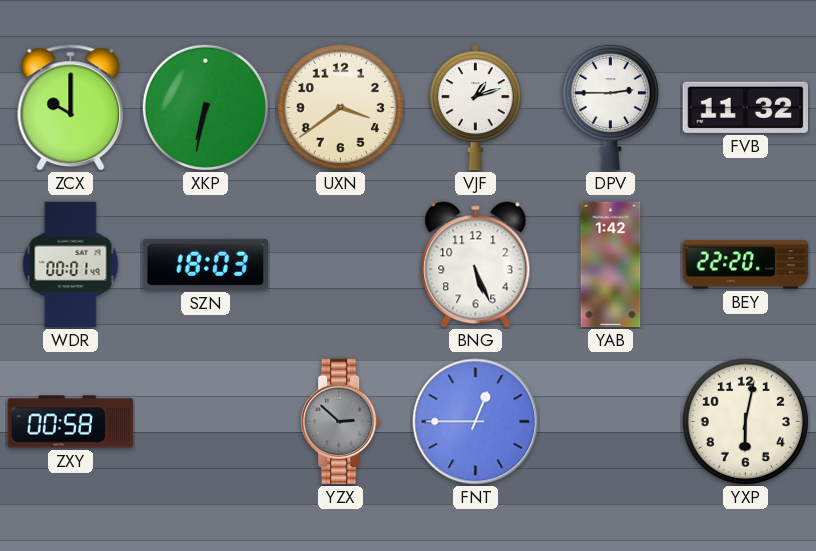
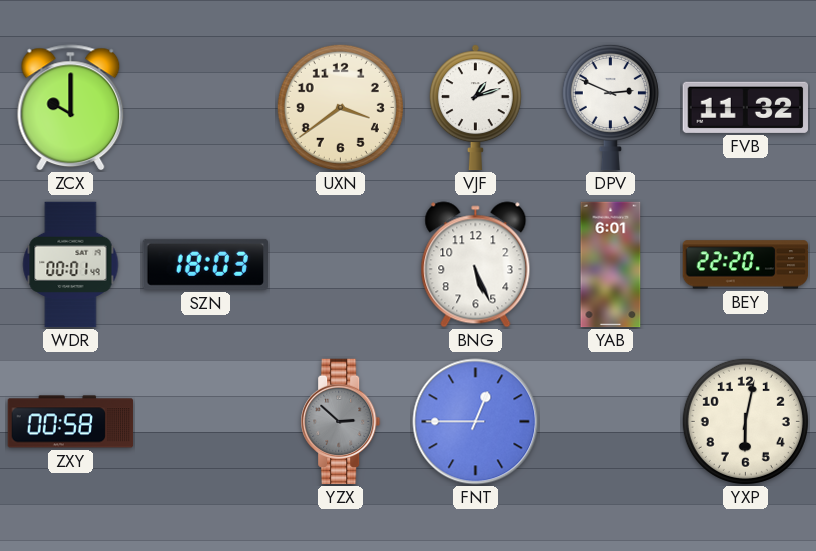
XKP: 6:32 -> none
DPV: 2:45 -> 2:49
YAB: 1:42 -> 6:01
